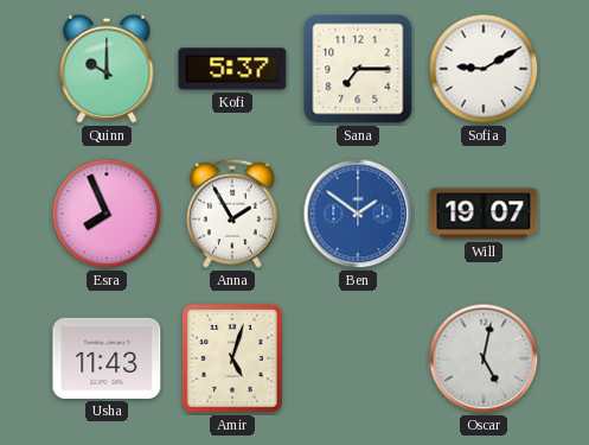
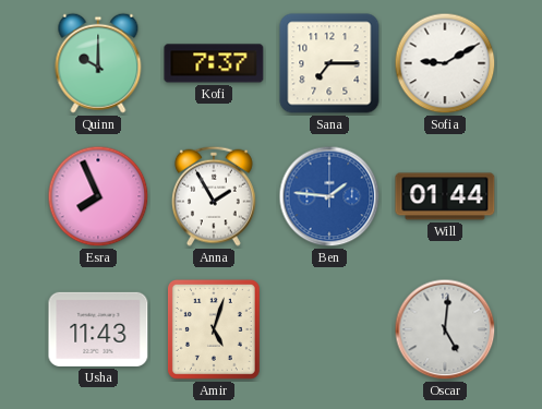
Kofi: 5:37 -> 7:37
Ben: 1:51 -> 1:46
Will: 19:07 -> 01:44
Oscar: 5:02 -> 5:01
